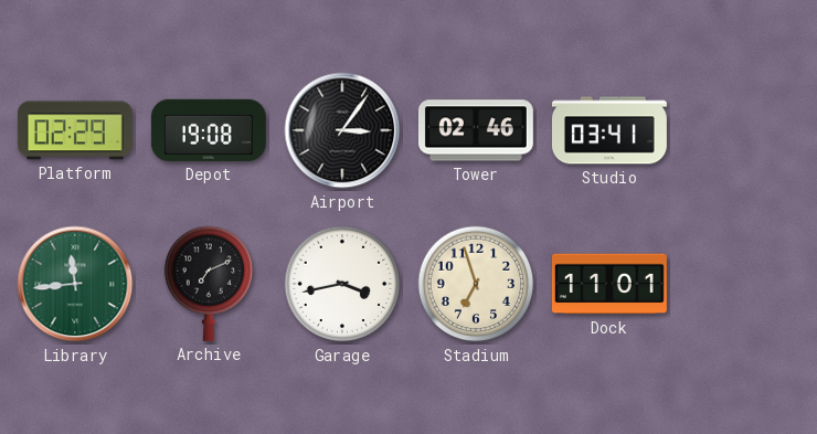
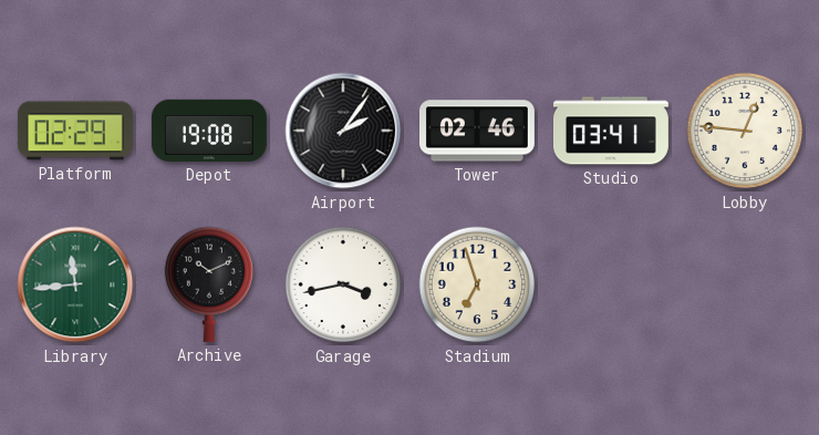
Airport: 3:06 -> 2:06
Lobby: none -> 12:46
Archive: 7:11 -> 10:11
Dock: 11:01 -> none
